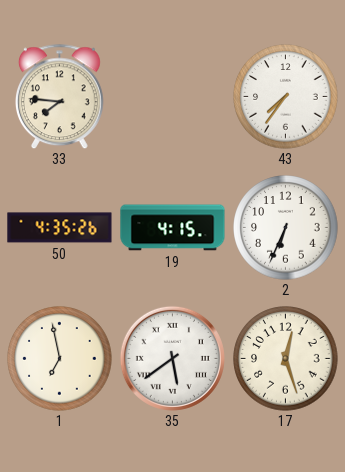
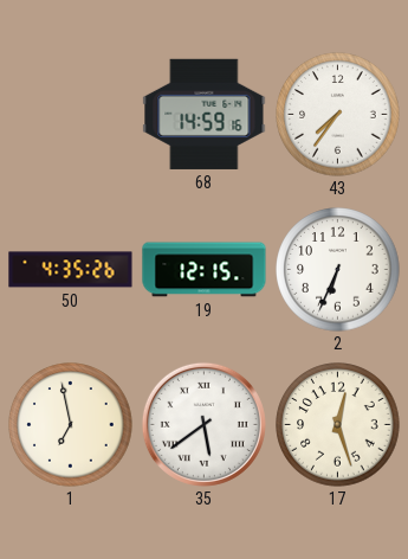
33: 7:46 -> none
68: none -> 14:59
19: 4:15 -> 12:15
